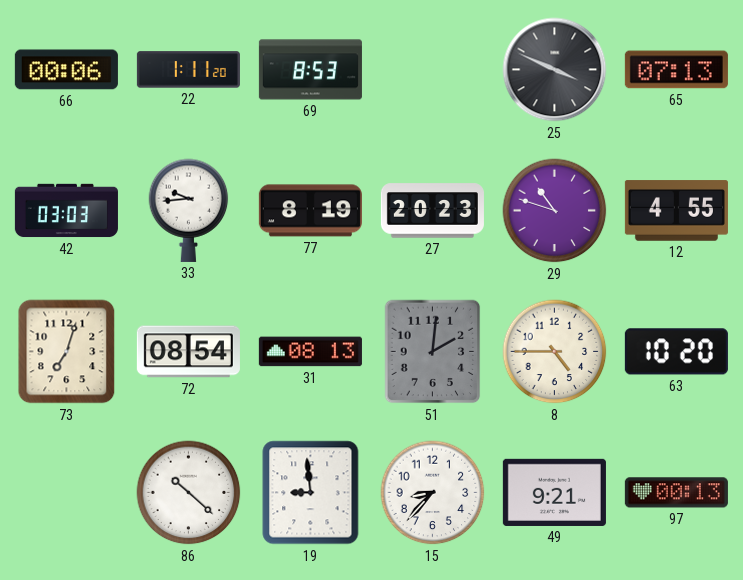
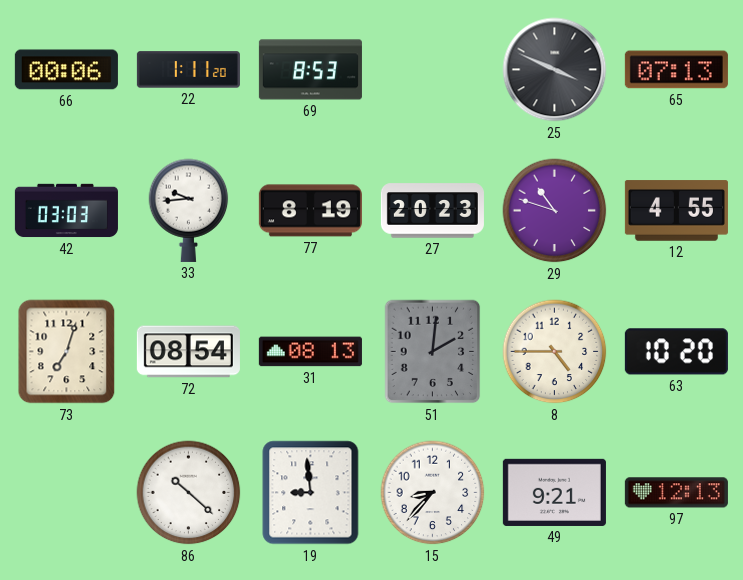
97: 00:13 -> 12:13
